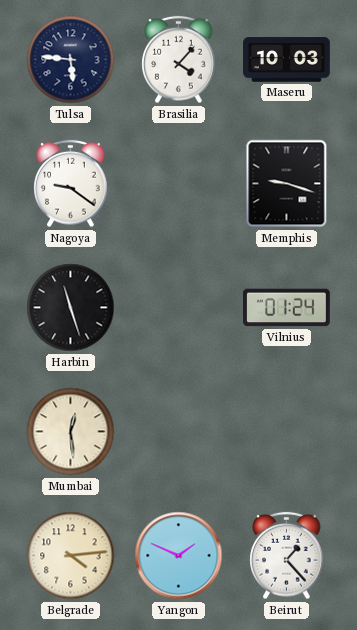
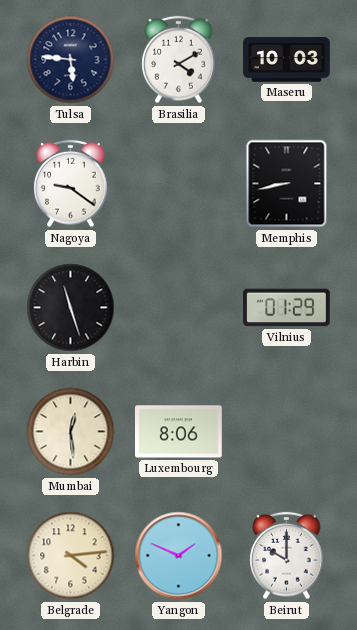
Brasilia: 4:07 -> 4:10
Memphis: 9:18 -> 8:43
Vilnius: 01:24 -> 01:29
Luxembourg: none -> 8:06
Beirut: 1:23 -> 10:00
